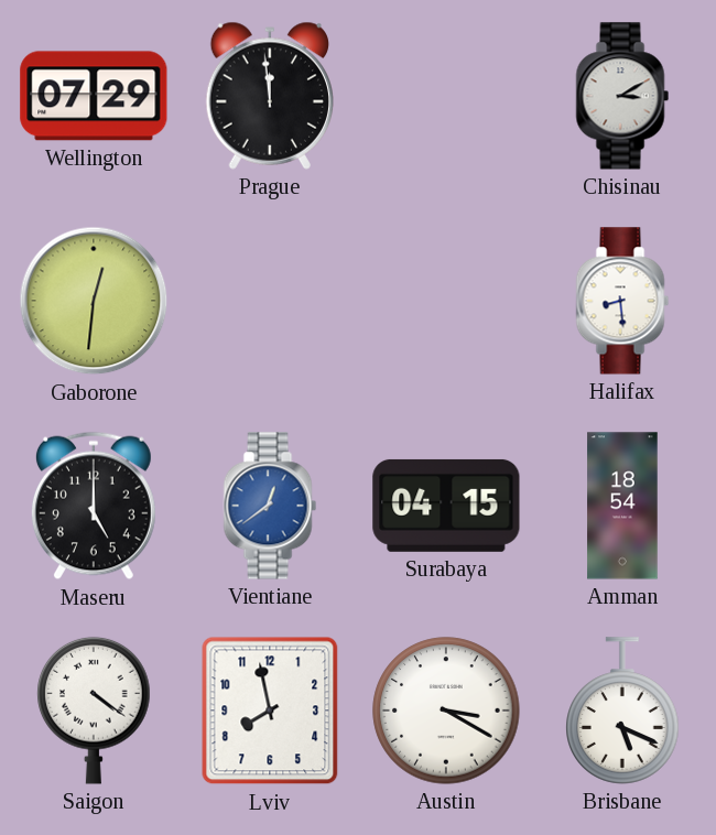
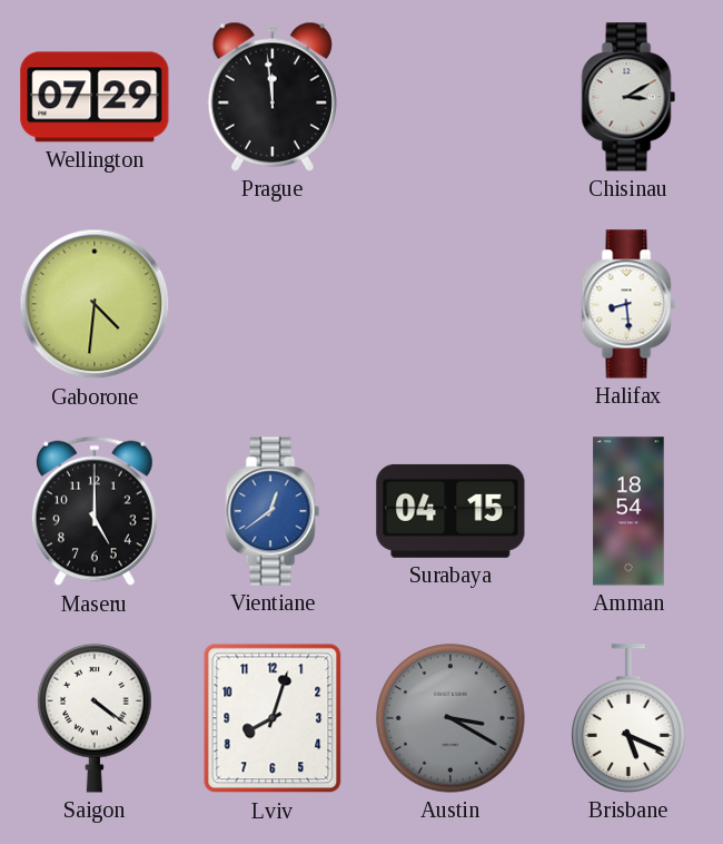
Gaborone: 12:31 -> 4:31
Lviv: 7:58 -> 8:03
Austin dial: white -> grey
